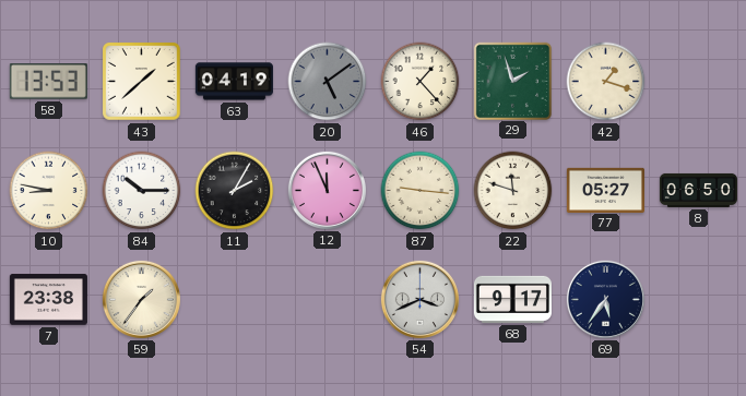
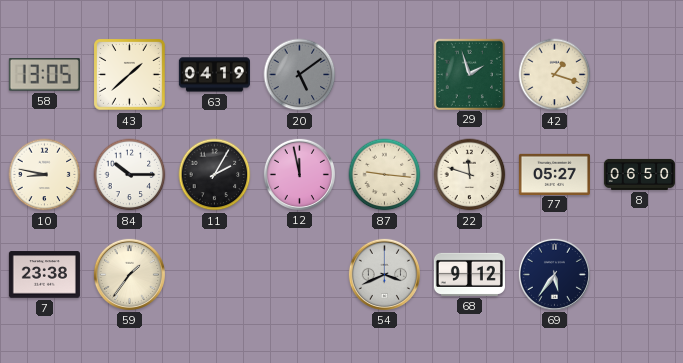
58: 13:53 -> 13:05
46: 1:23 -> none
12: 11:56 -> 11:58
68: 9:17 -> 9:12
